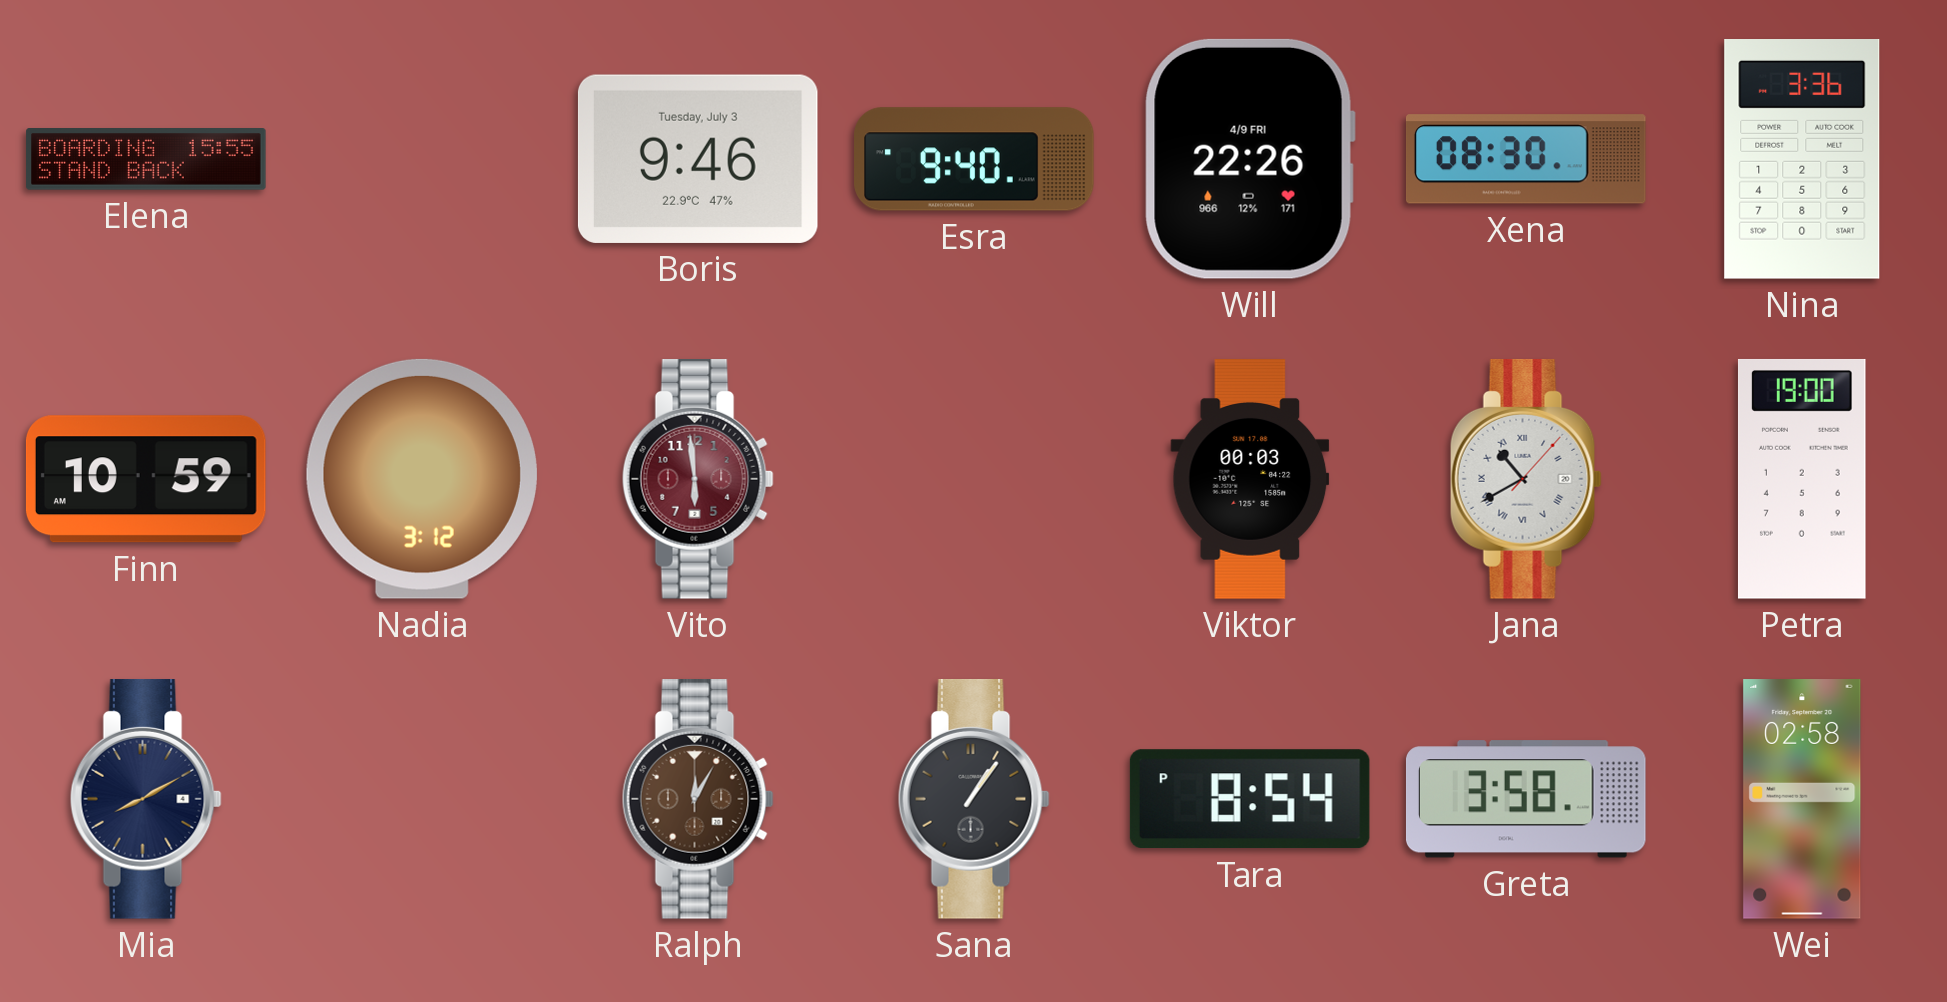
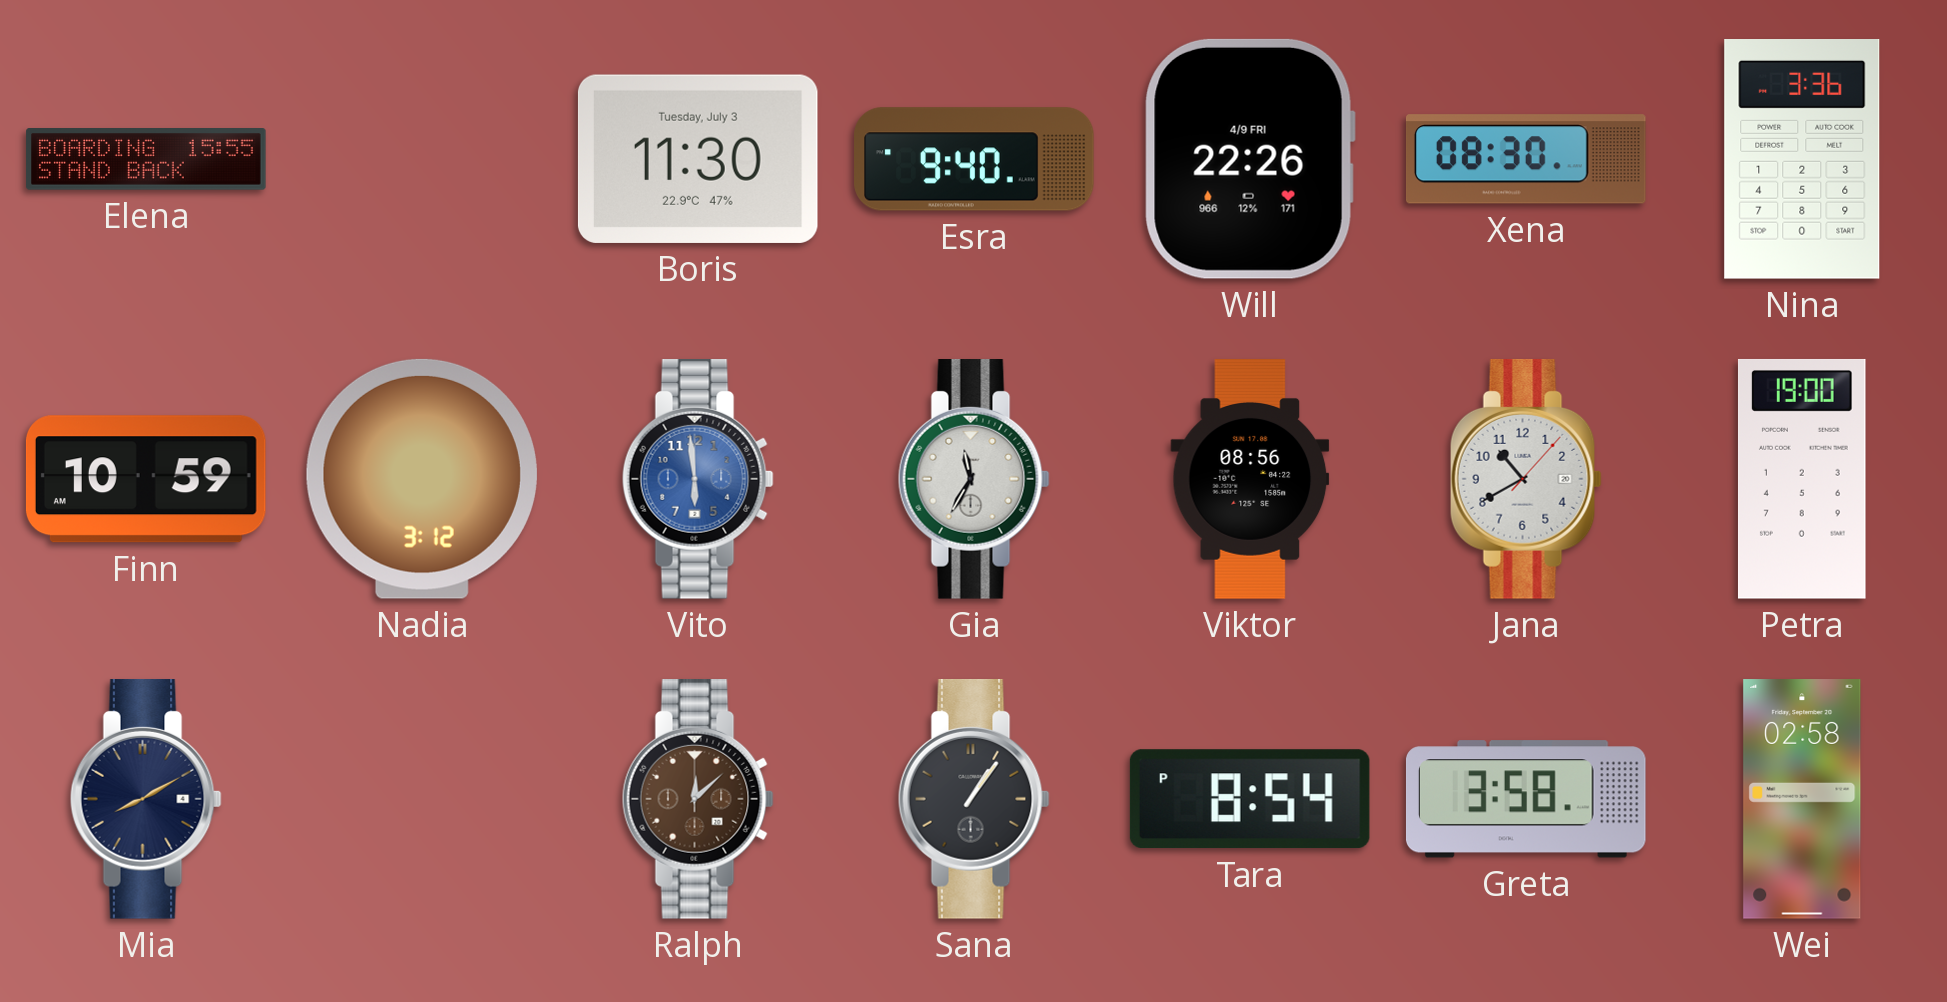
Boris: 9:46 -> 11:30
Vito dial: burgundy -> blue
Gia: none -> 11:35
Viktor: 00:03 -> 08:56
Jana numerals: Roman -> Arabic
Ralph: 12:05 -> 12:08
